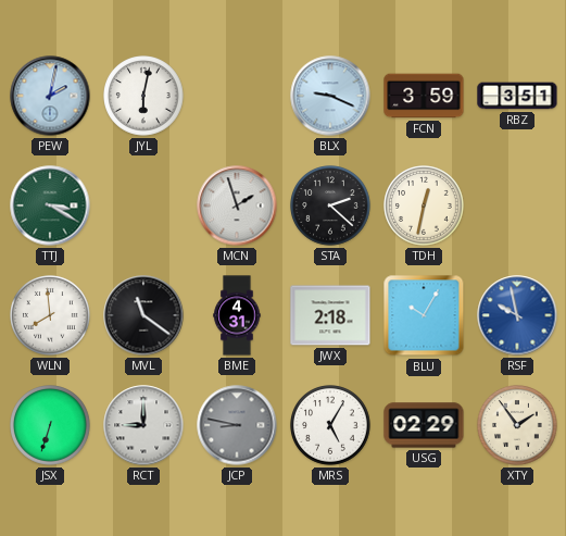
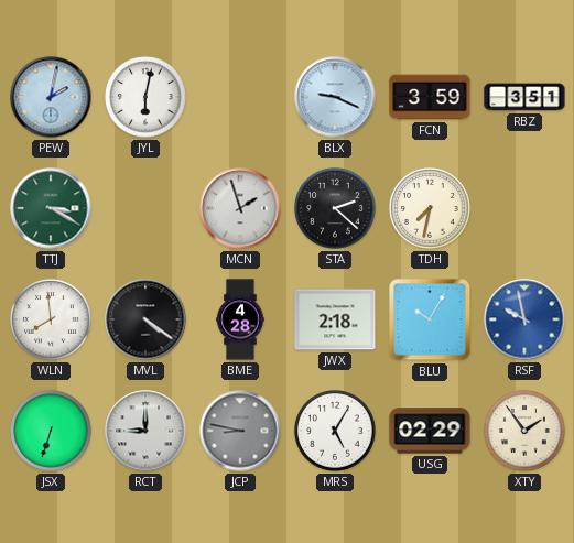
TDH: 12:32 -> 7:32
MVL: 11:21 -> 4:21
BME: 4:31 -> 4:28
